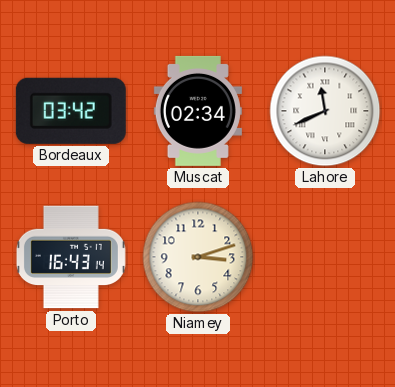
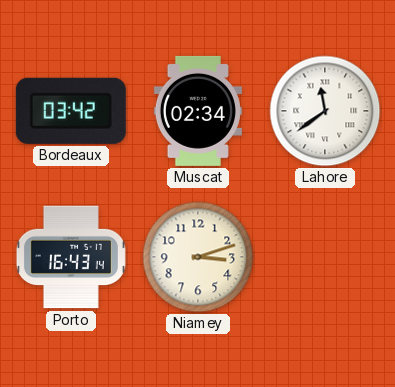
Lahore: 11:41 -> 11:39
